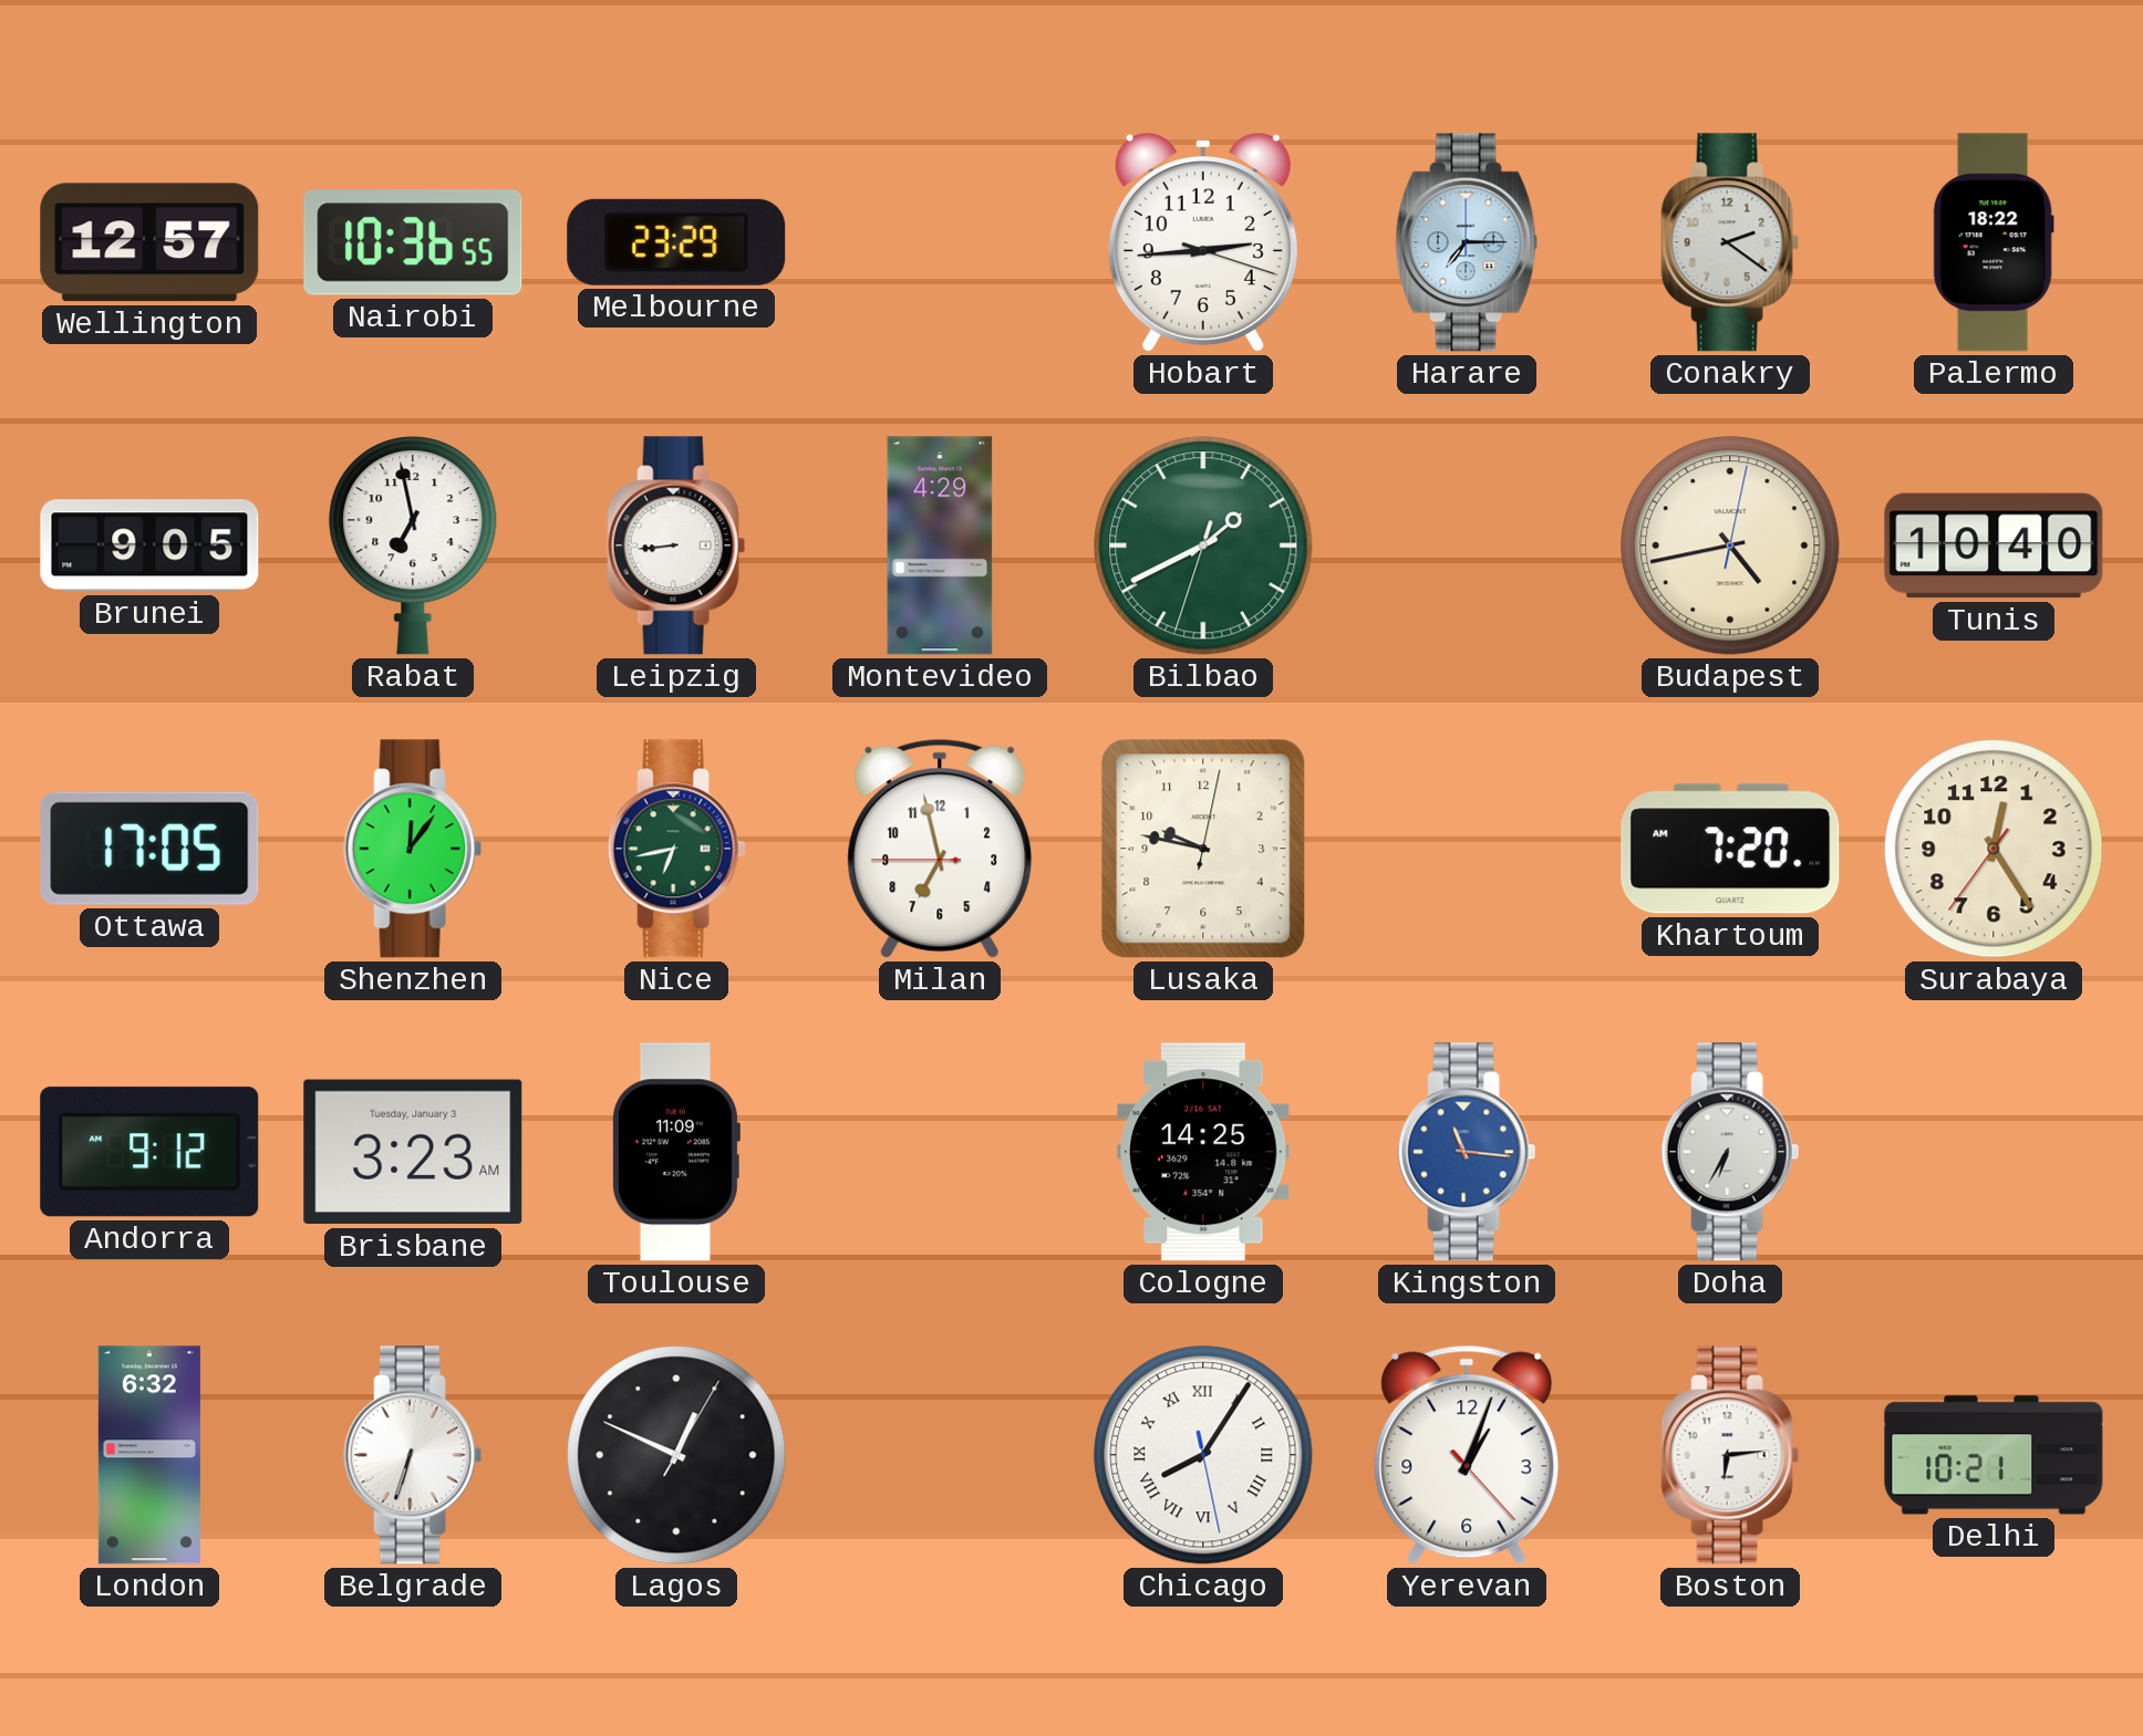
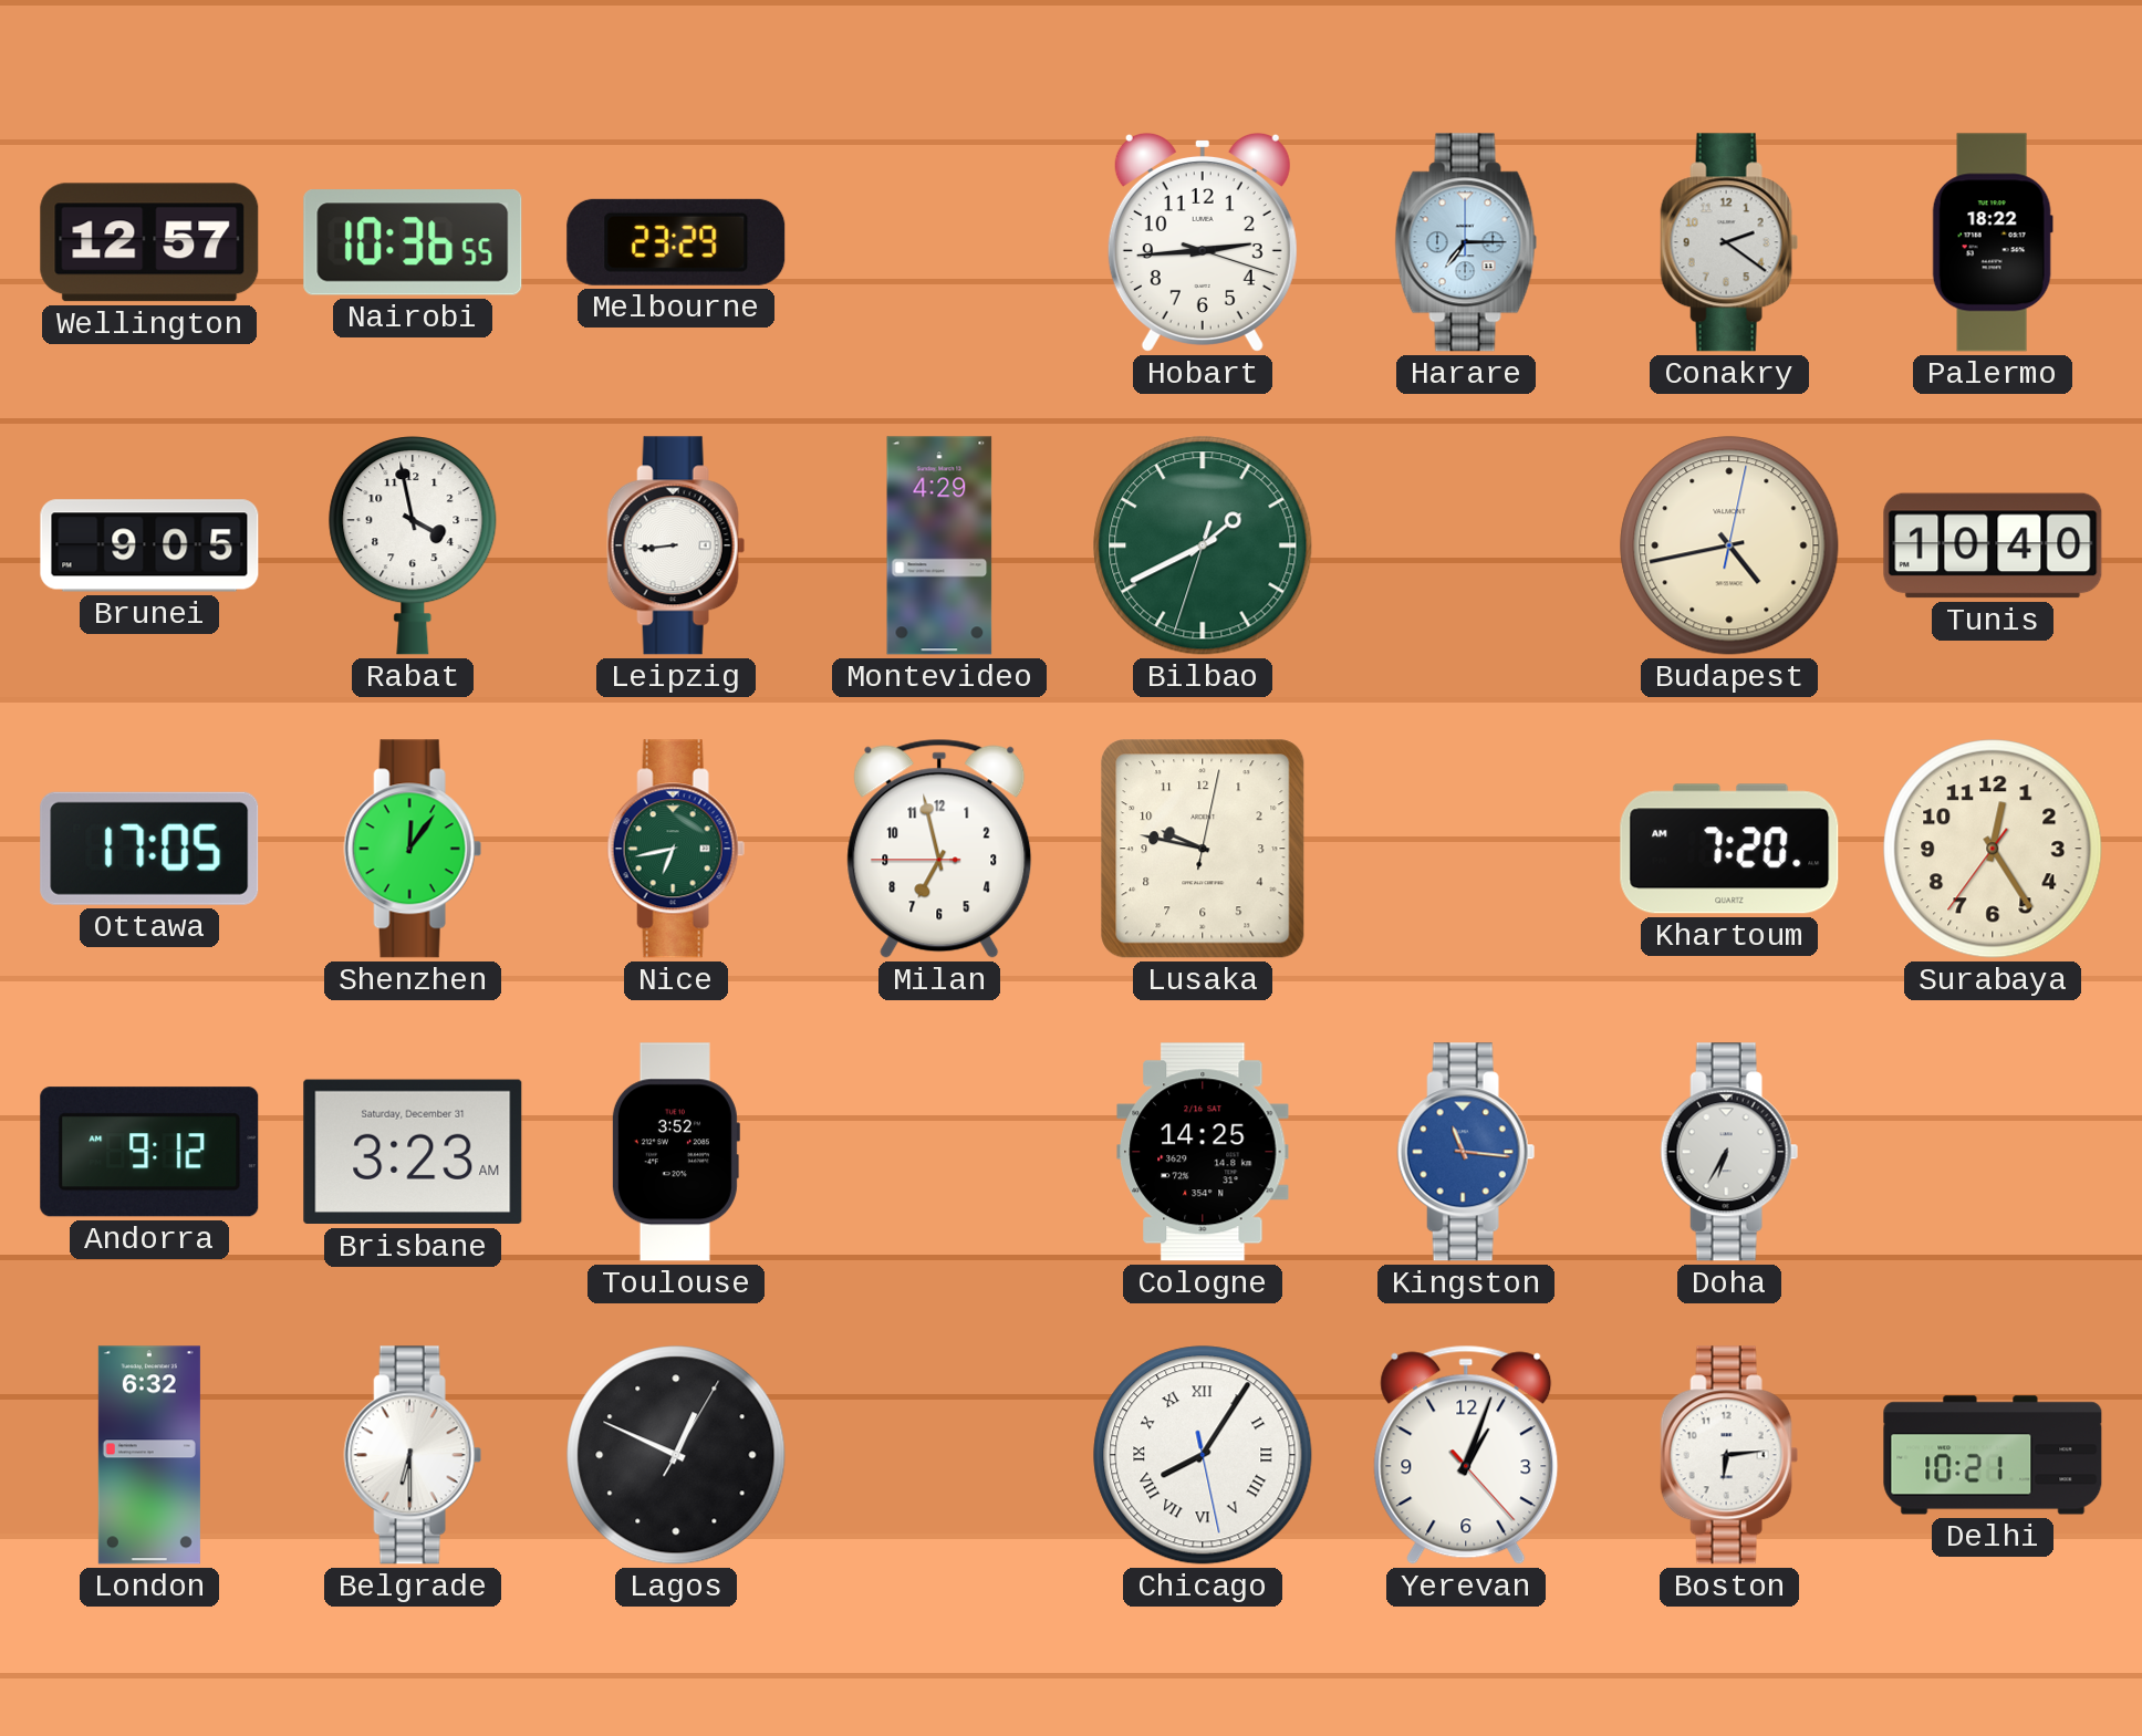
Rabat: 6:58 -> 3:58
Brisbane date: Tuesday, January 3 -> Saturday, December 31
Toulouse: 11:09 -> 3:52
Belgrade: 6:33 -> 6:30
